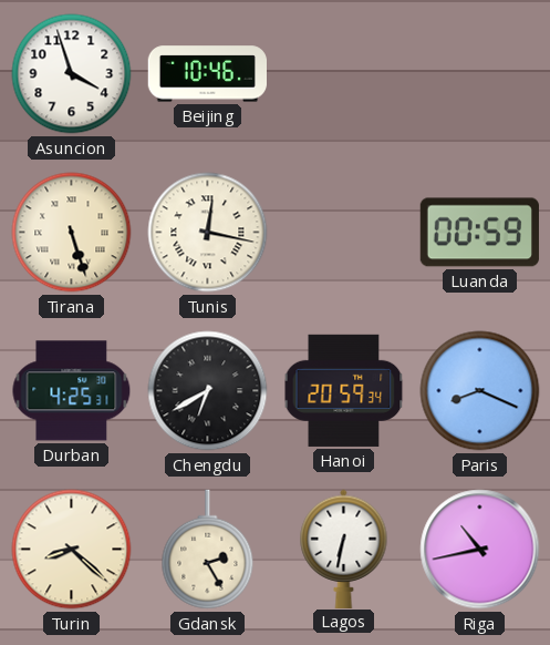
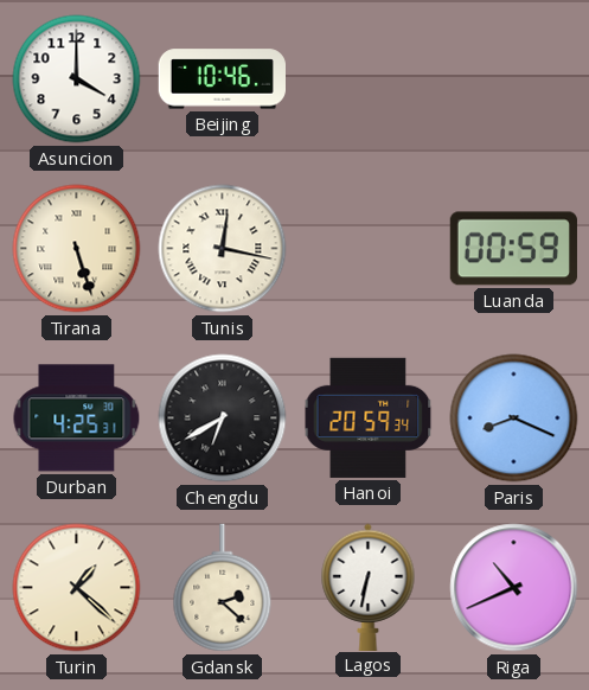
Asuncion: 3:57 -> 4:00
Turin: 8:22 -> 1:22
Gdansk: 2:25 -> 2:22
Riga: 10:43 -> 10:41
